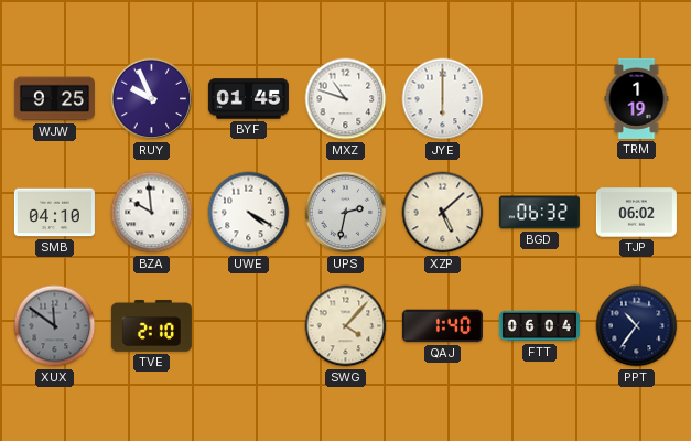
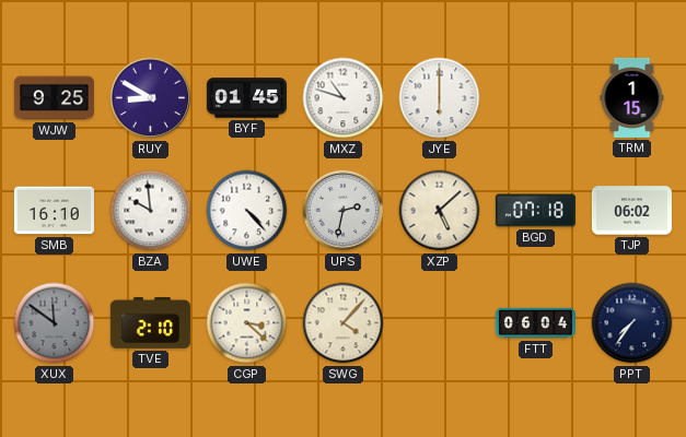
RUY: 9:56 -> 8:50
TRM: 1:19 -> 1:15
SMB: 04:10 -> 16:10
UWE: 4:20 -> 4:23
BGD: 06:32 -> 07:18
CGP: none -> 3:22
QAJ: 1:40 -> none
PPT: 10:36 -> 7:36
